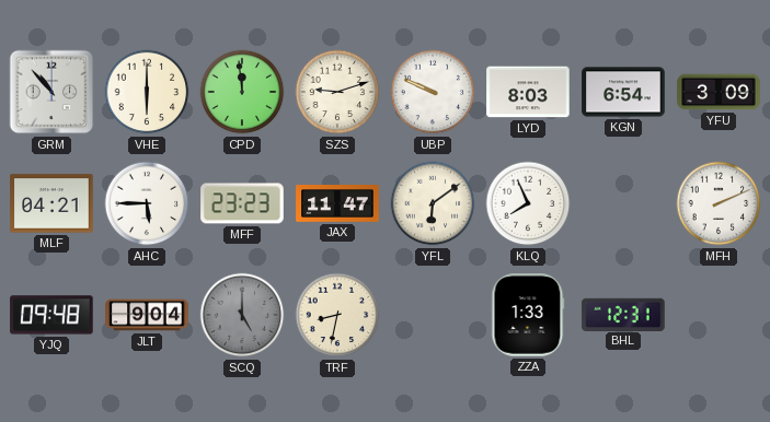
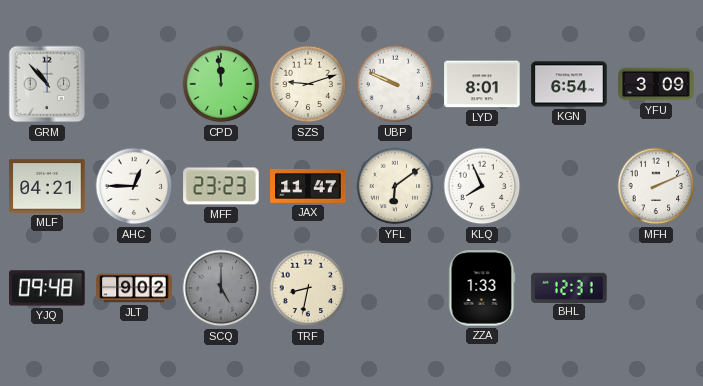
VHE: 6:00 -> none
LYD: 8:03 -> 8:01
AHC: 5:45 -> 12:45
JLT: 9:04 -> 9:02
